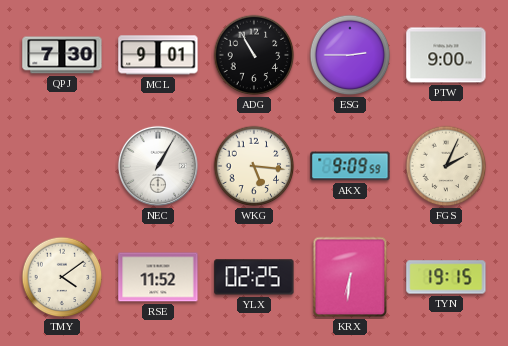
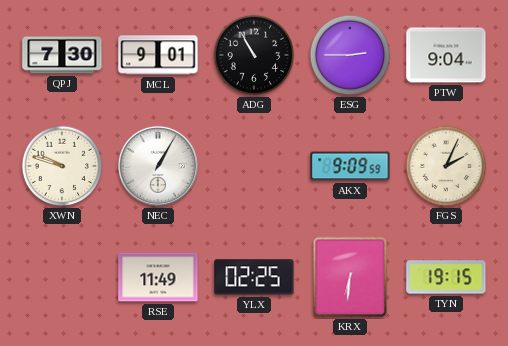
PTW: 9:00 -> 9:04
XWN: none -> 9:48
WKG: 5:16 -> none
TMY: 4:09 -> none
RSE: 11:52 -> 11:49
